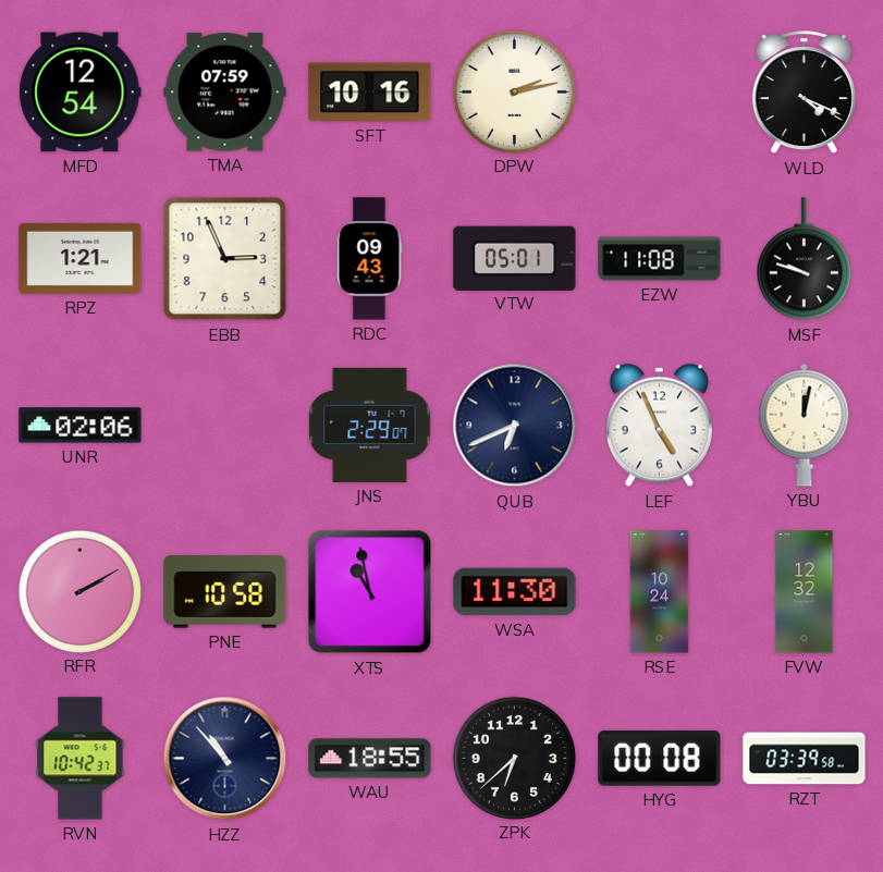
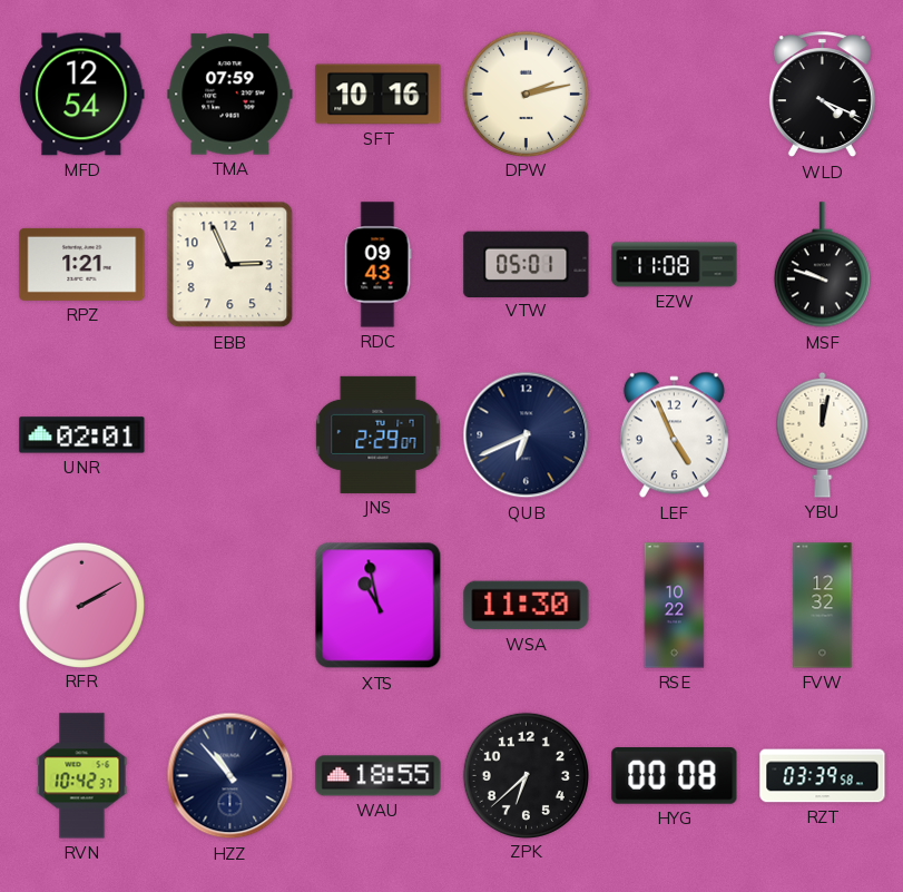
UNR: 02:06 -> 02:01
PNE: 10:58 -> none
RSE: 10:24 -> 10:22
